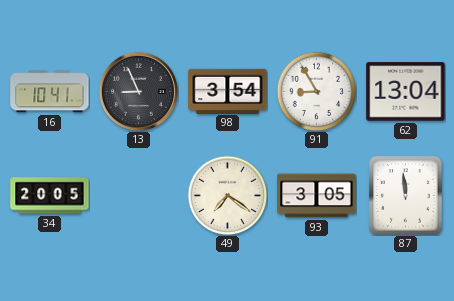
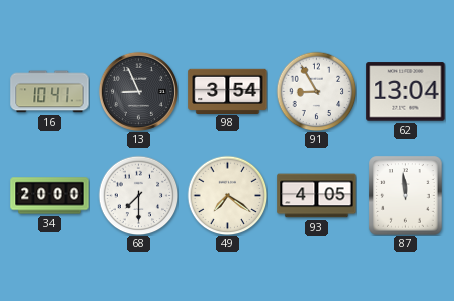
34: 20:05 -> 20:00
68: none -> 7:30
93: 3:05 -> 4:05
